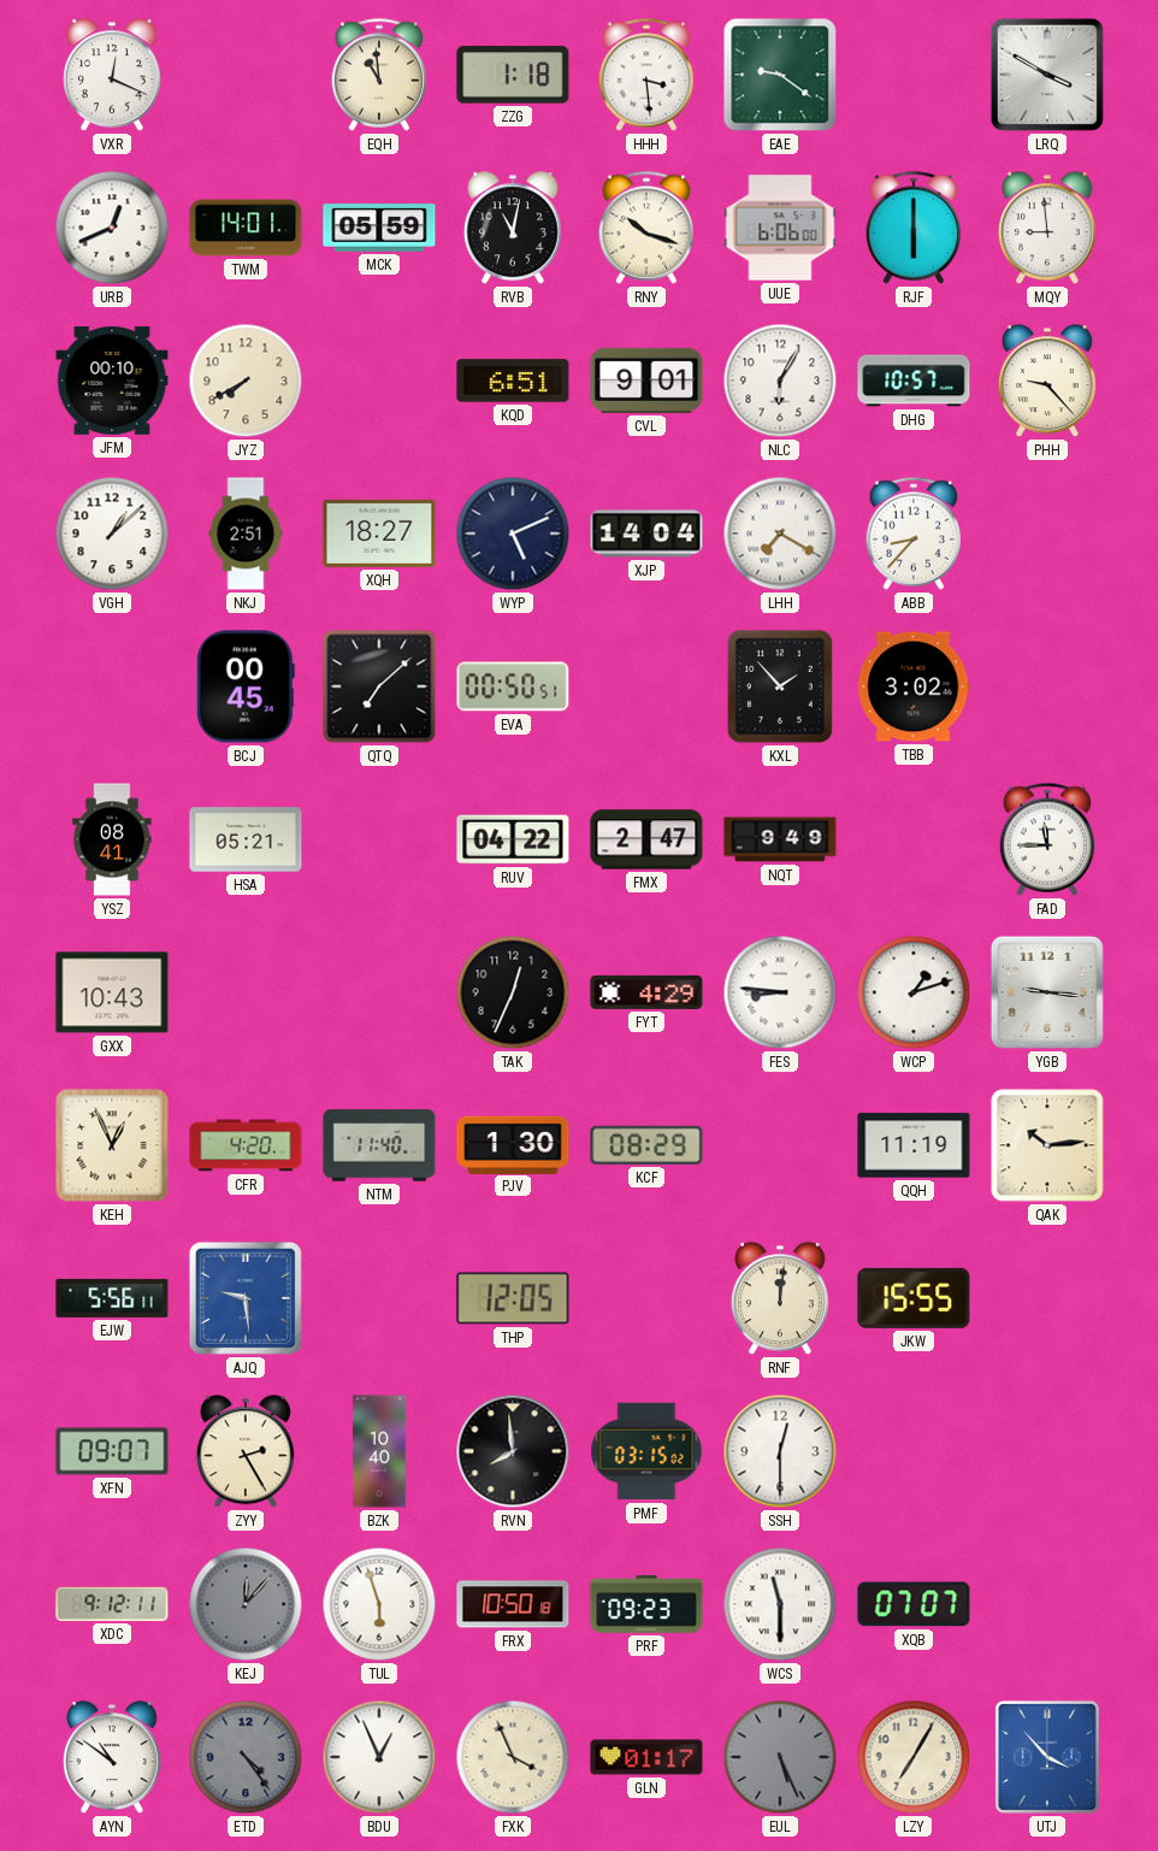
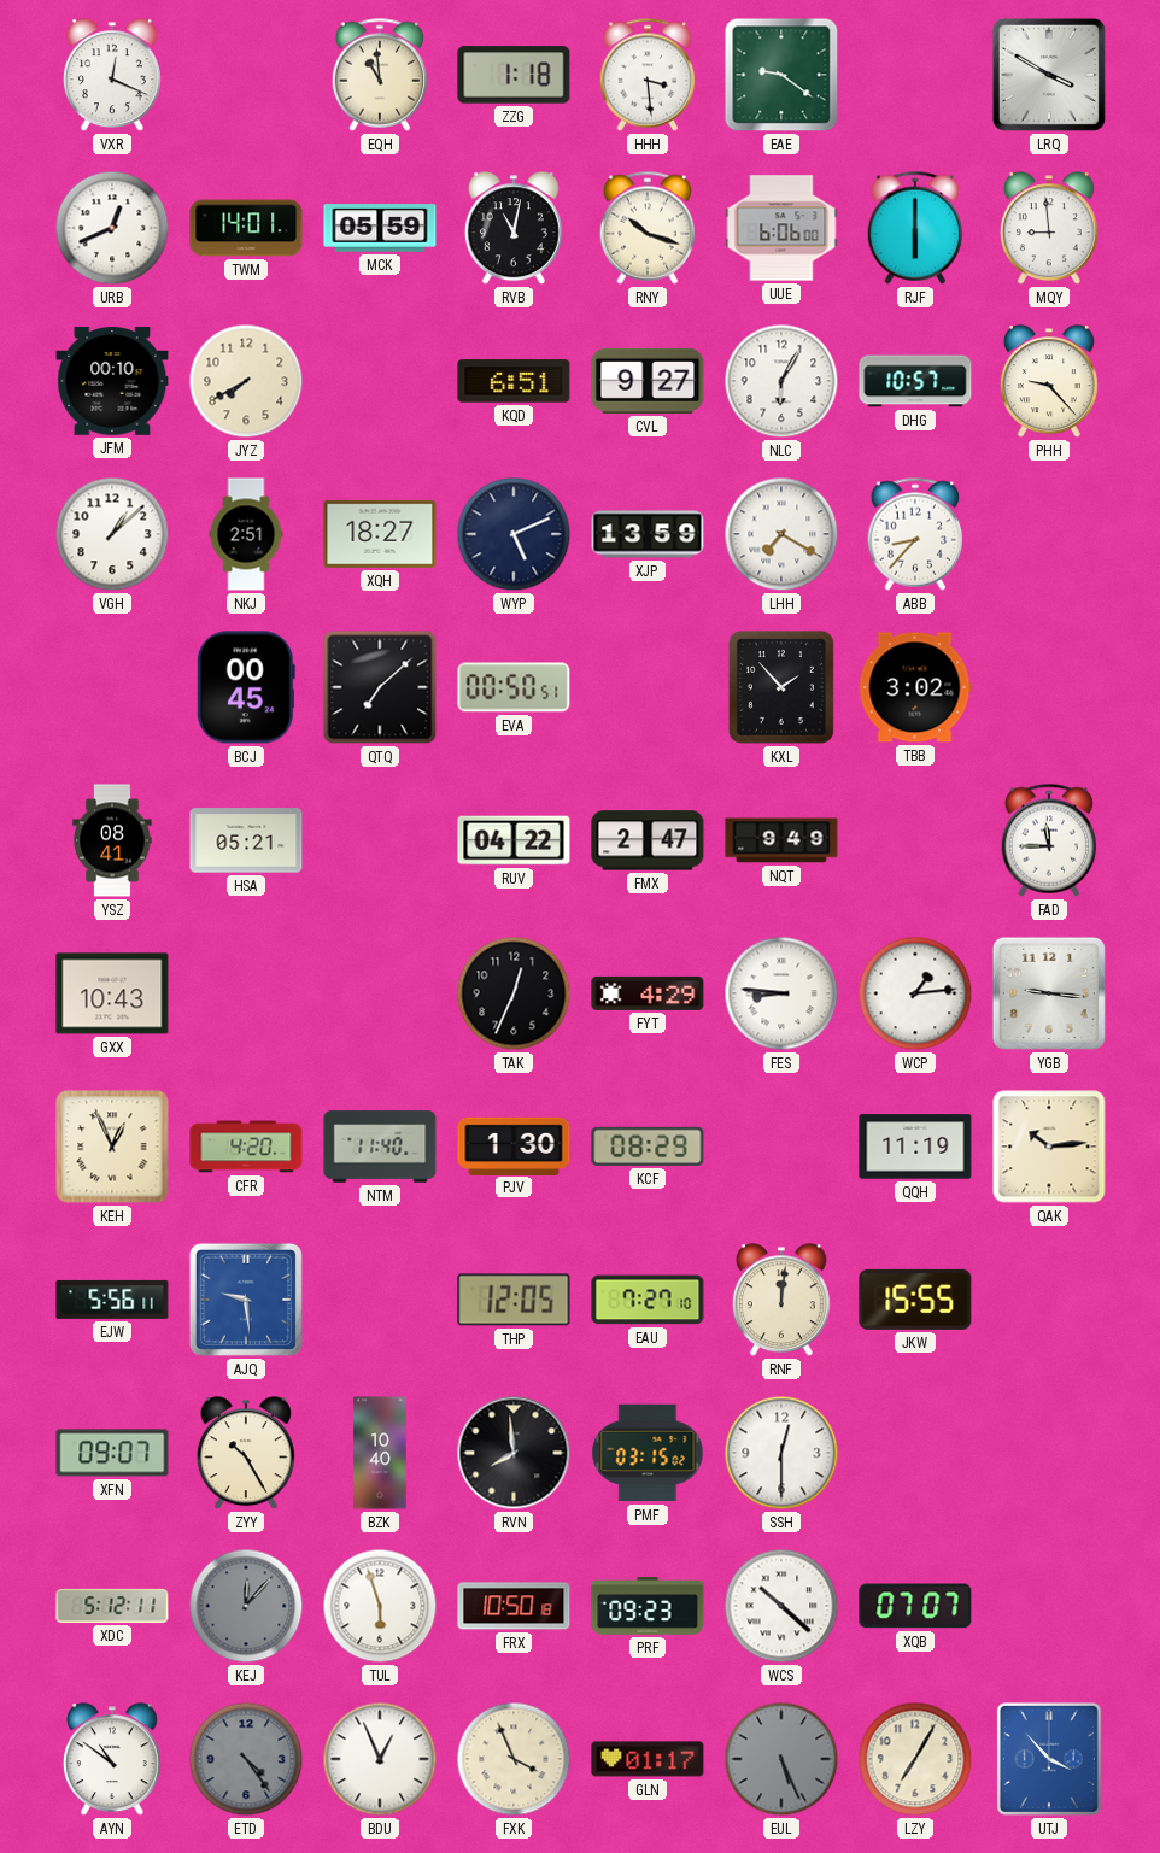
CVL: 9:01 -> 9:27
XJP: 14:04 -> 13:59
WCP: 1:12 -> 1:14
EAU: none -> 7:27
ZYY: 2:25 -> 10:25
XDC: 9:12 -> 5:12
WCS: 11:30 -> 10:22
